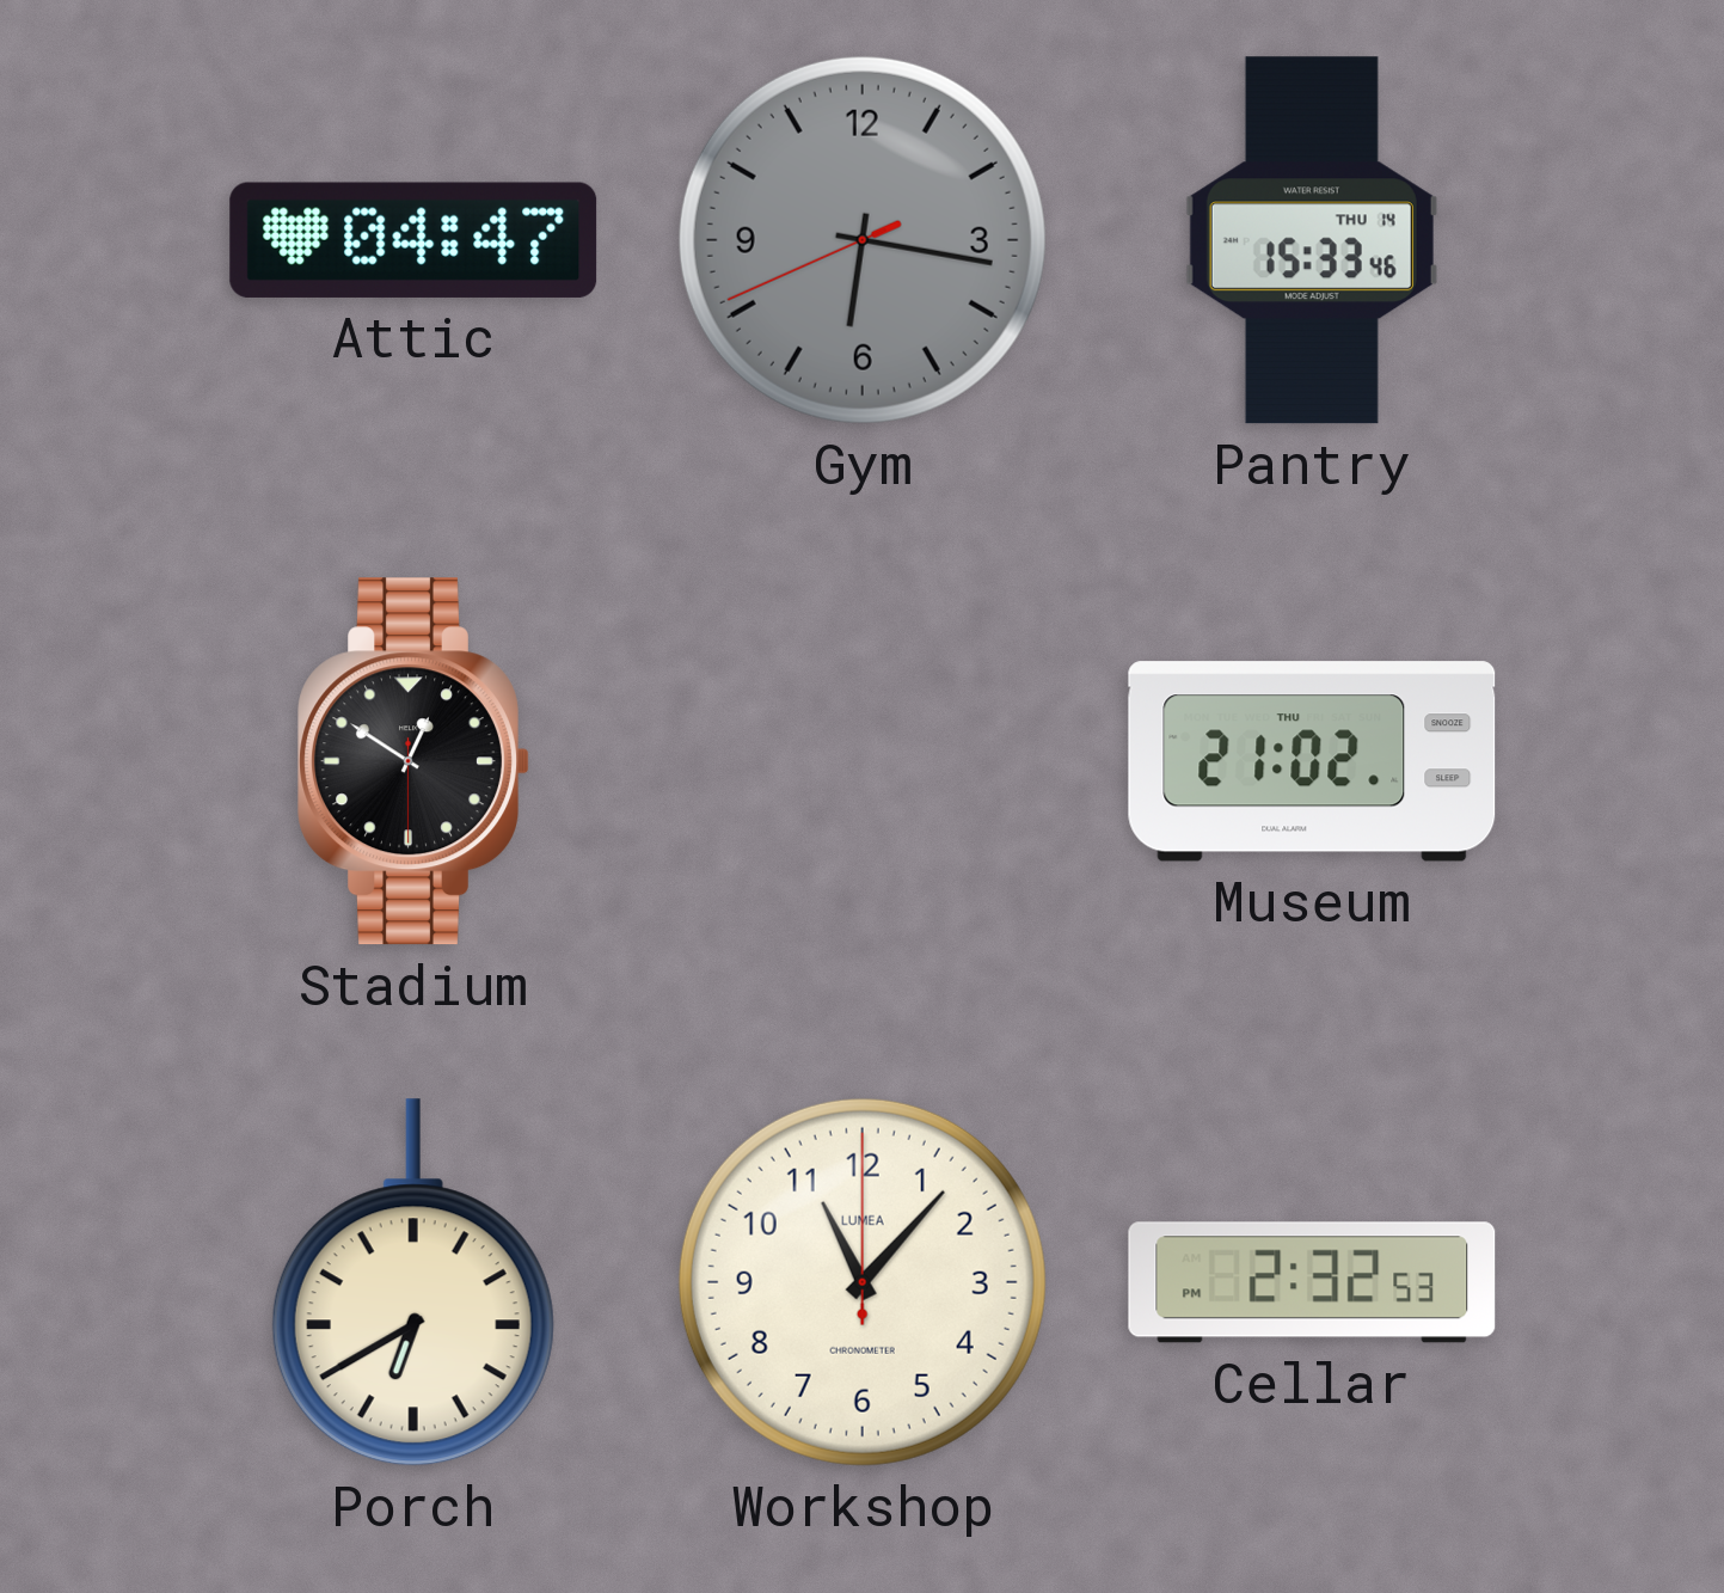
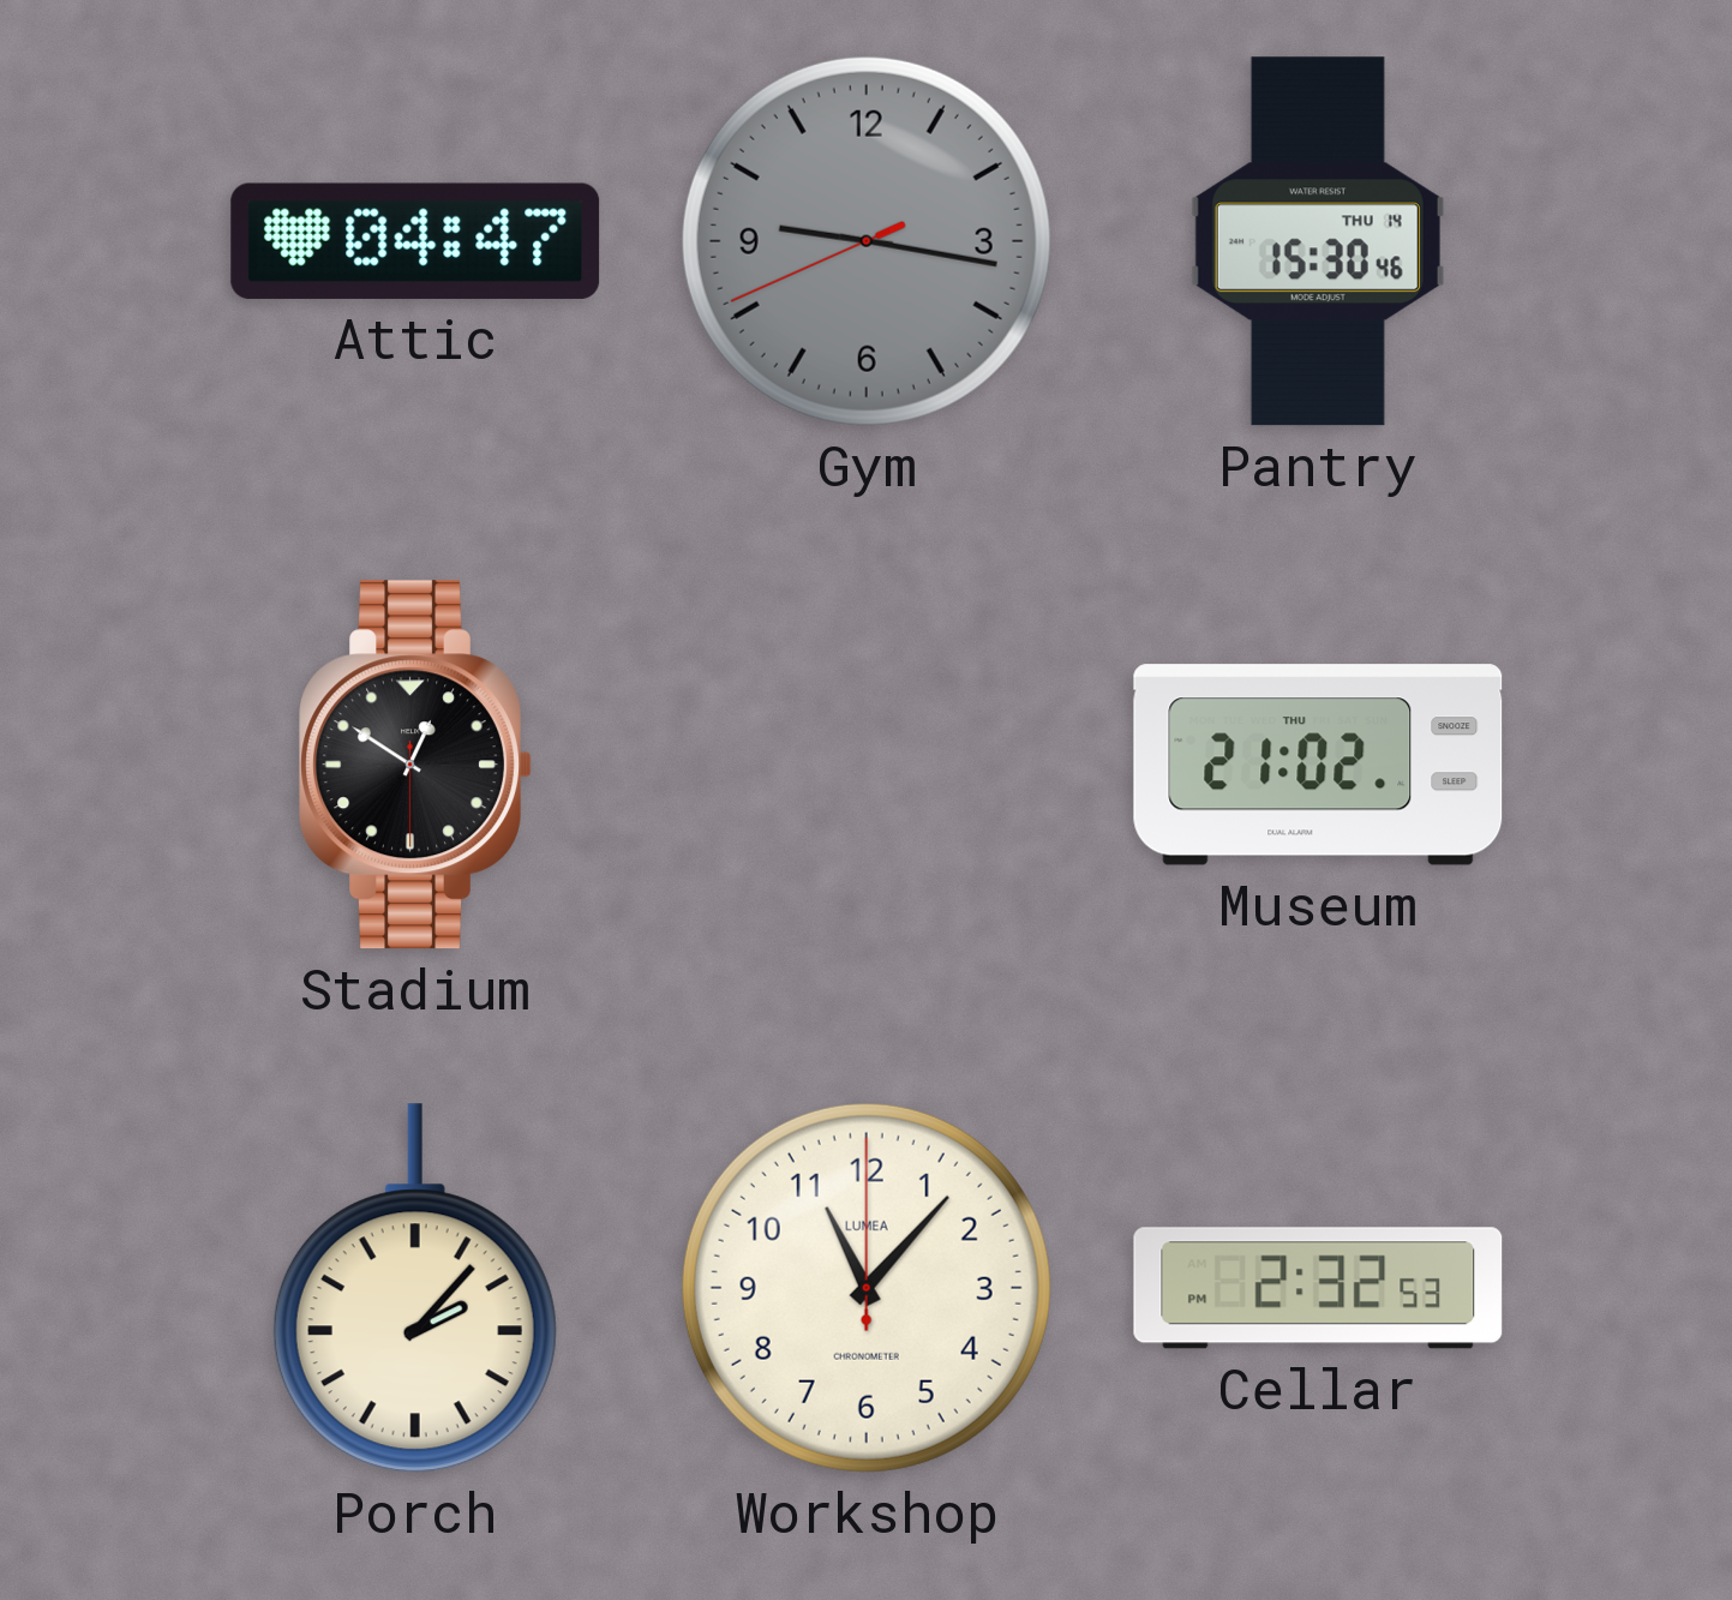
Gym: 6:16 -> 9:16
Pantry: 15:33 -> 15:30
Porch: 6:40 -> 2:07
